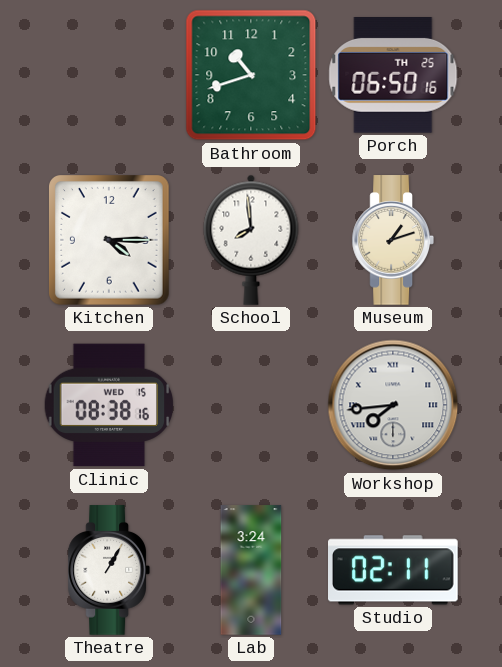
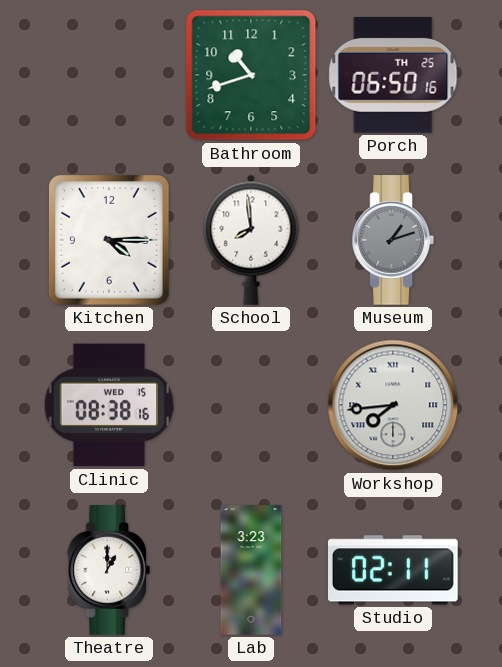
Museum dial: cream -> grey
Theatre: 1:05 -> 1:00
Lab: 3:24 -> 3:23
